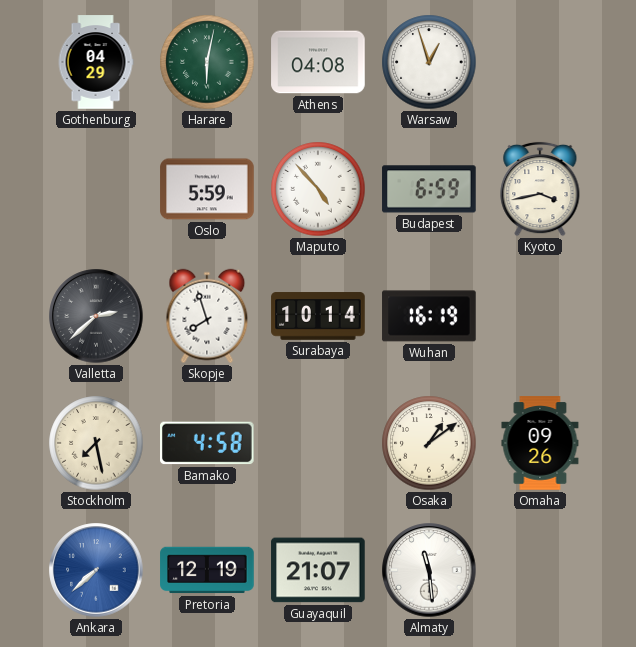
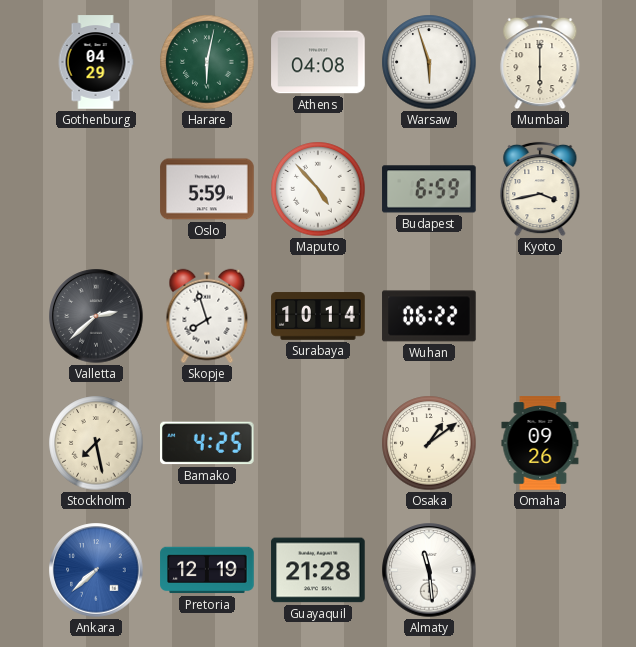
Warsaw: 12:57 -> 5:57
Mumbai: none -> 6:00
Wuhan: 16:19 -> 06:22
Bamako: 4:58 -> 4:25
Guayaquil: 21:07 -> 21:28
